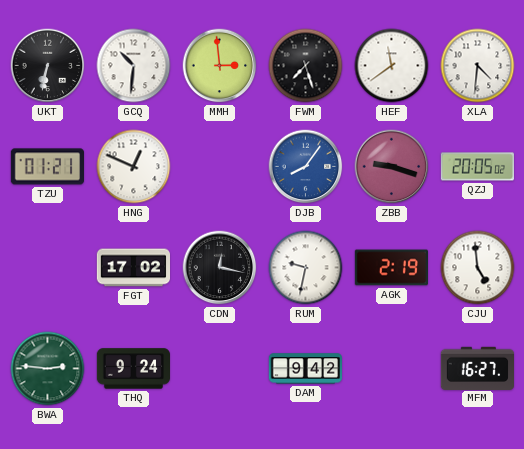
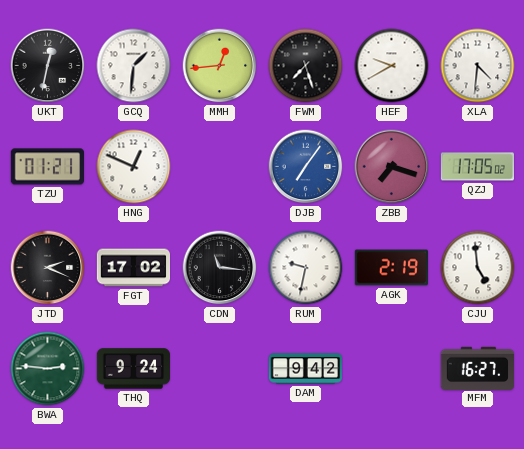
UKT: 6:32 -> 12:32
GCQ: 10:31 -> 1:31
MMH: 2:59 -> 12:44
HEF: 11:39 -> 9:40
DJB: 8:06 -> 7:06
ZBB: 9:18 -> 7:18
QZJ: 20:05 -> 17:05
JTD: none -> 2:19
CDN: 12:17 -> 11:16
